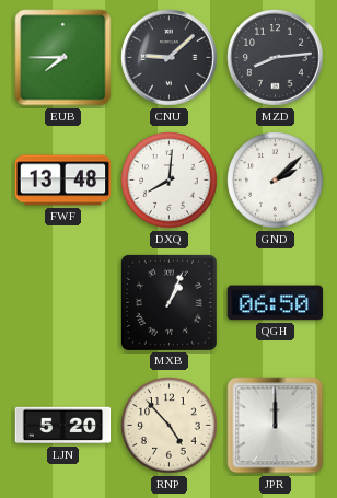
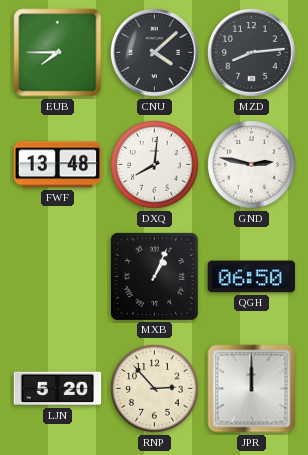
CNU: 9:08 -> 4:08
GND: 2:08 -> 2:47
RNP: 4:53 -> 2:53
